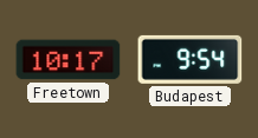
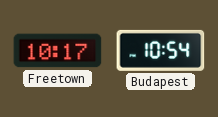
Budapest: 9:54 -> 10:54
